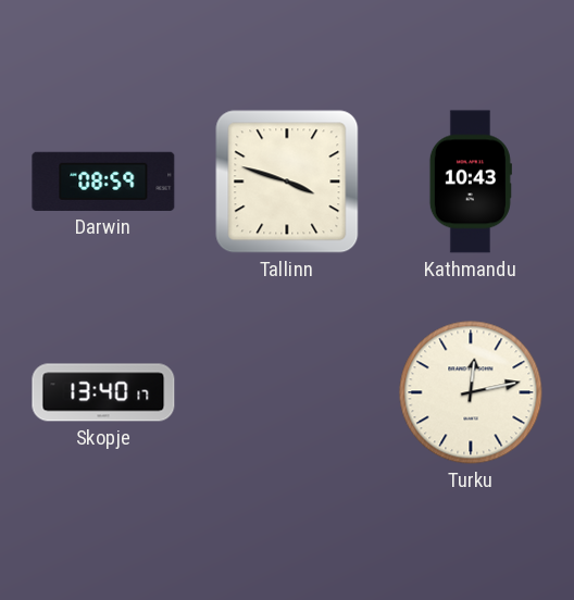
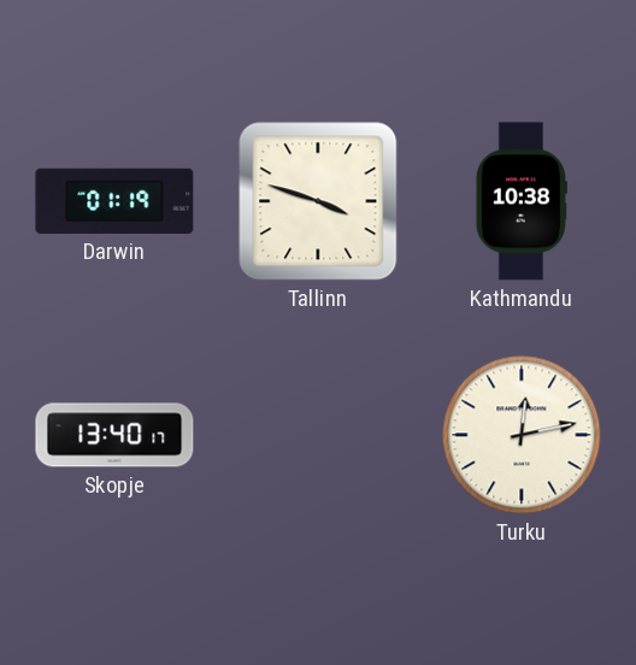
Darwin: 08:59 -> 01:19
Kathmandu: 10:43 -> 10:38
